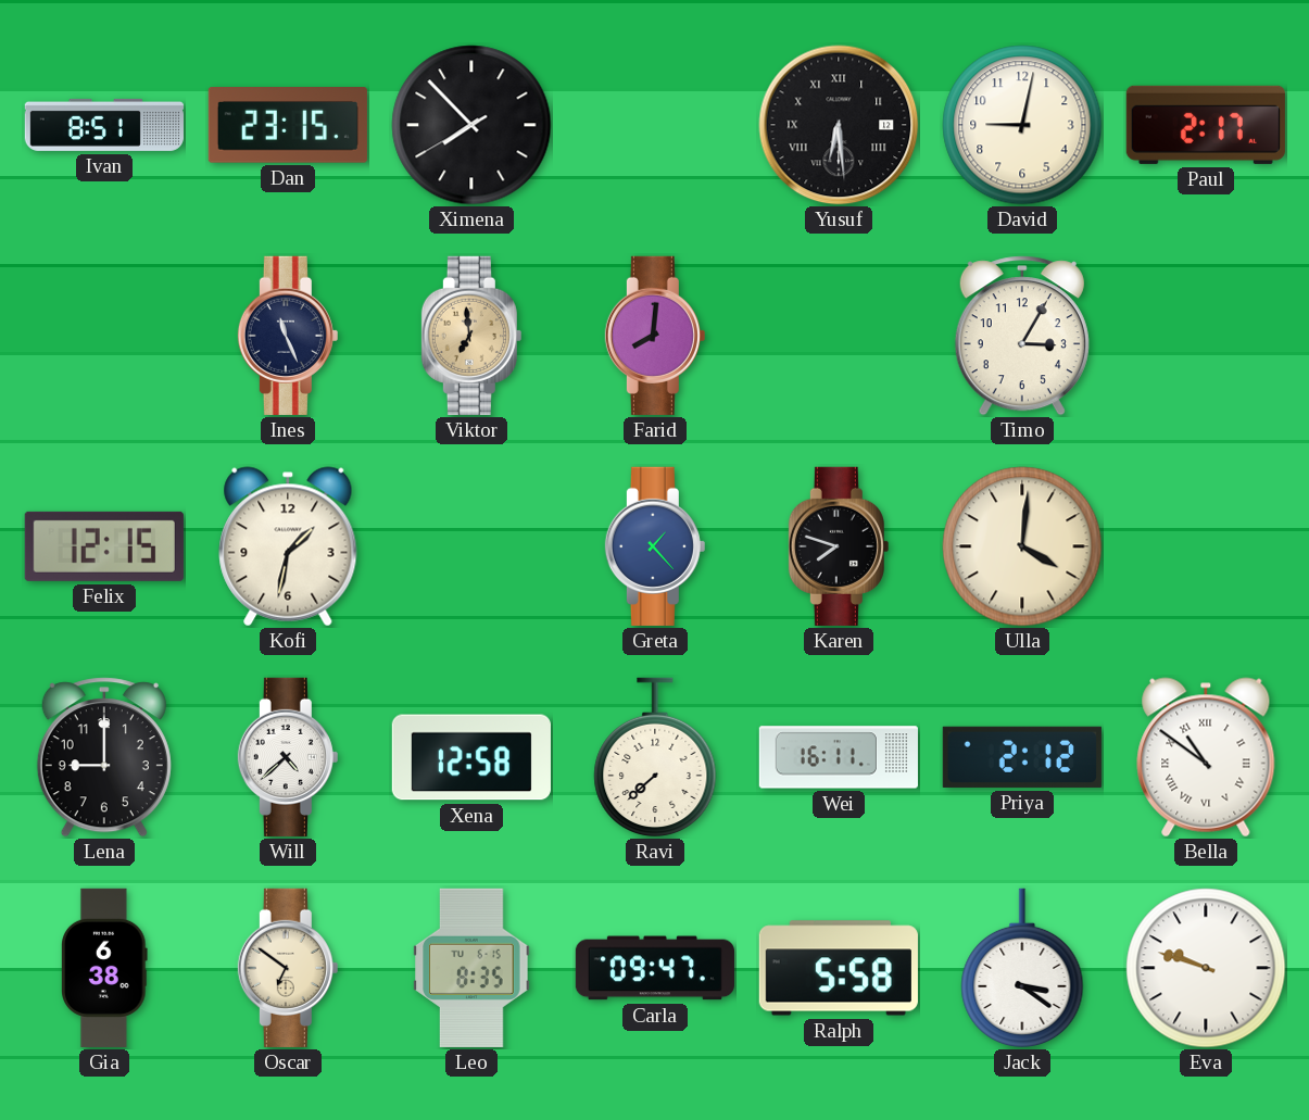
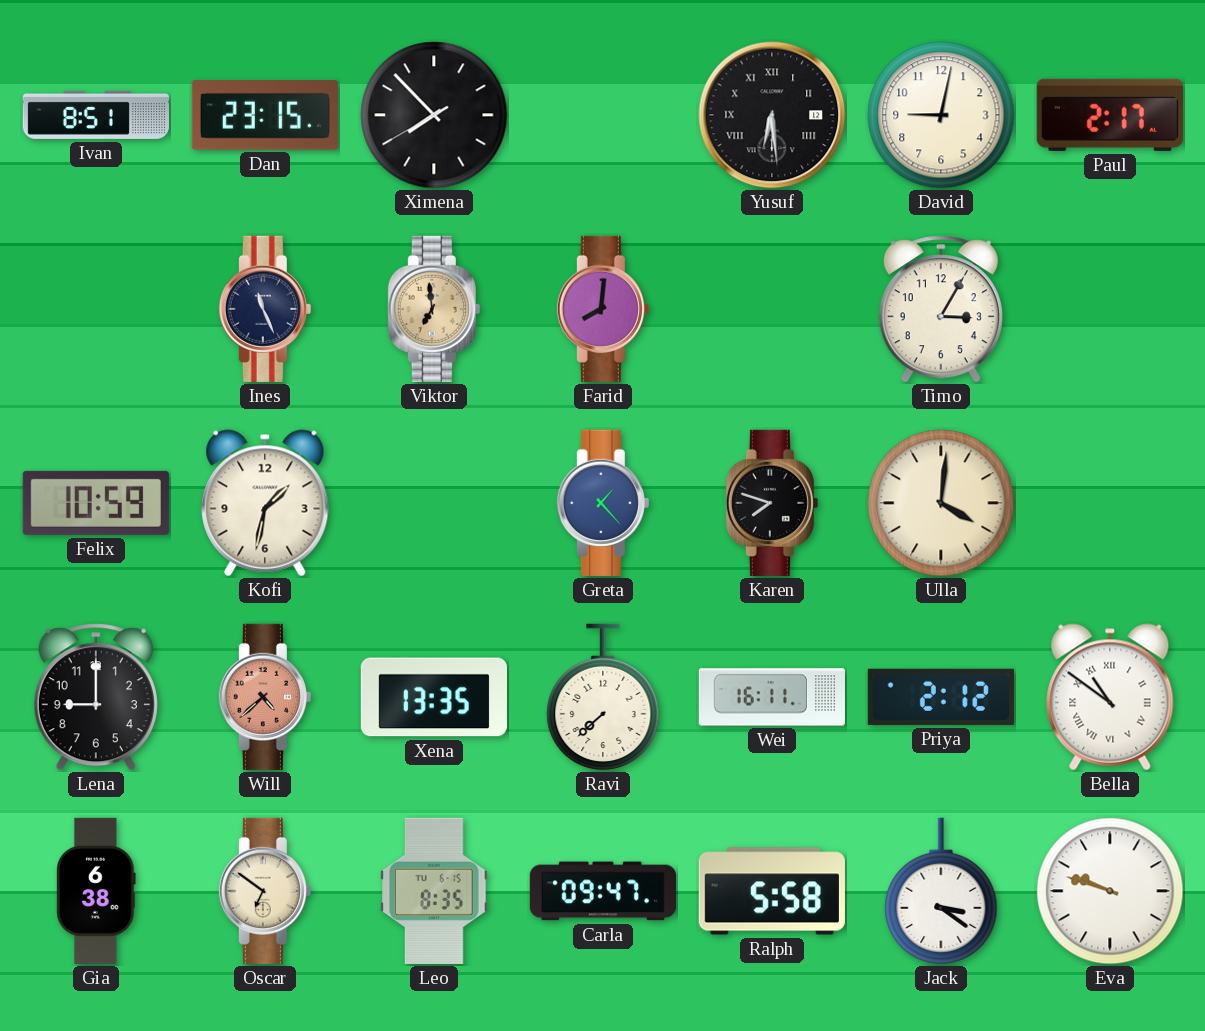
Felix: 12:15 -> 10:59
Will dial: white -> salmon
Xena: 12:58 -> 13:35
